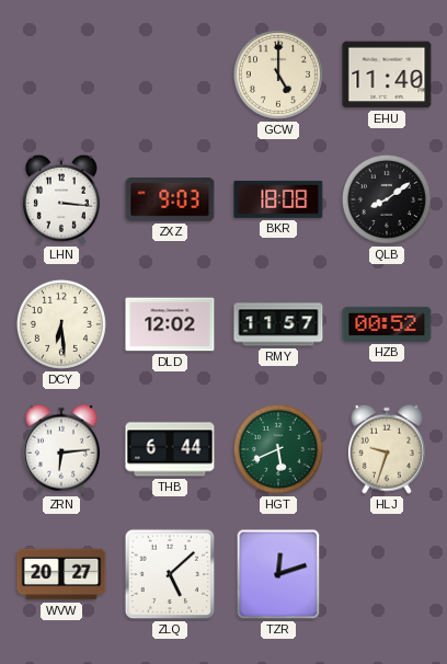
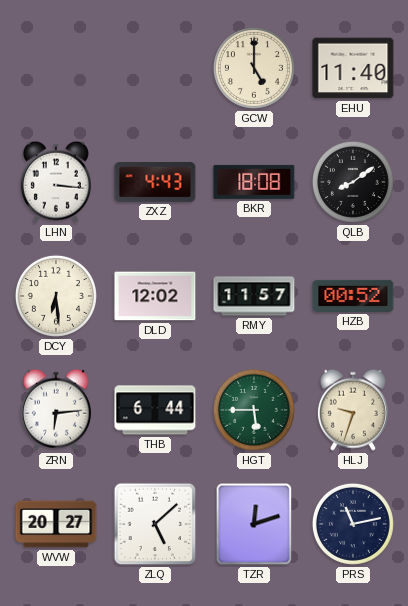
ZXZ: 9:03 -> 4:43
HGT: 5:41 -> 5:45
PRS: none -> 11:13
